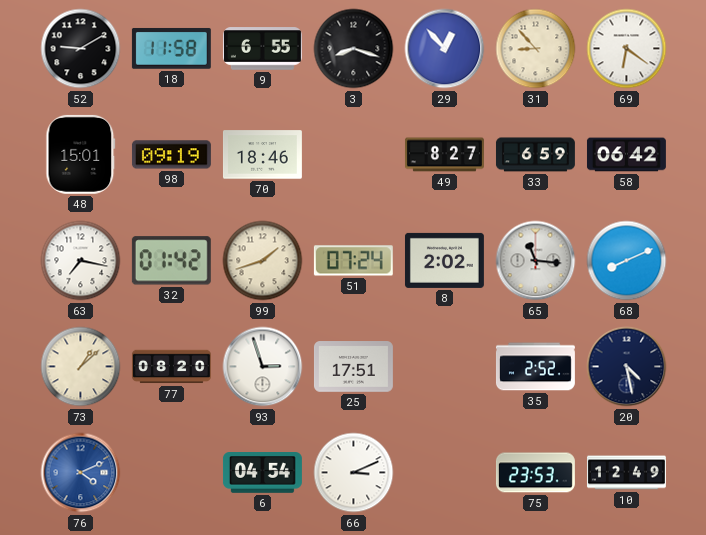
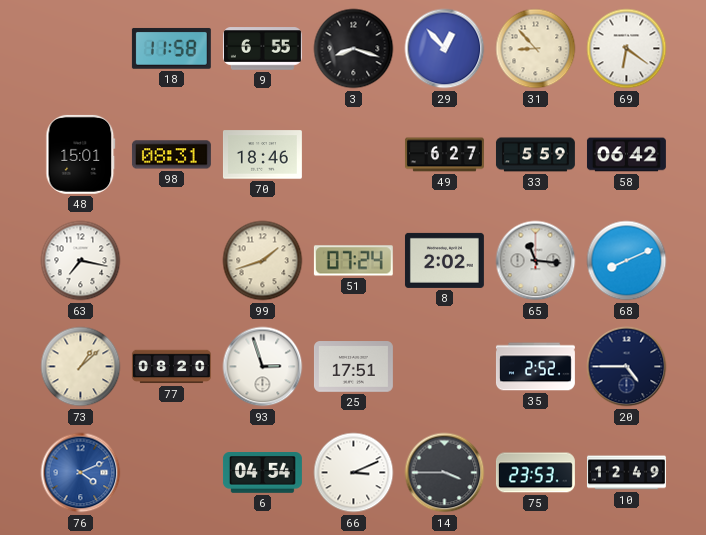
52: 9:10 -> none
98: 09:19 -> 08:31
49: 8:27 -> 6:27
33: 6:59 -> 5:59
32: 01:42 -> none
20: 4:28 -> 4:45
14: none -> 3:45
